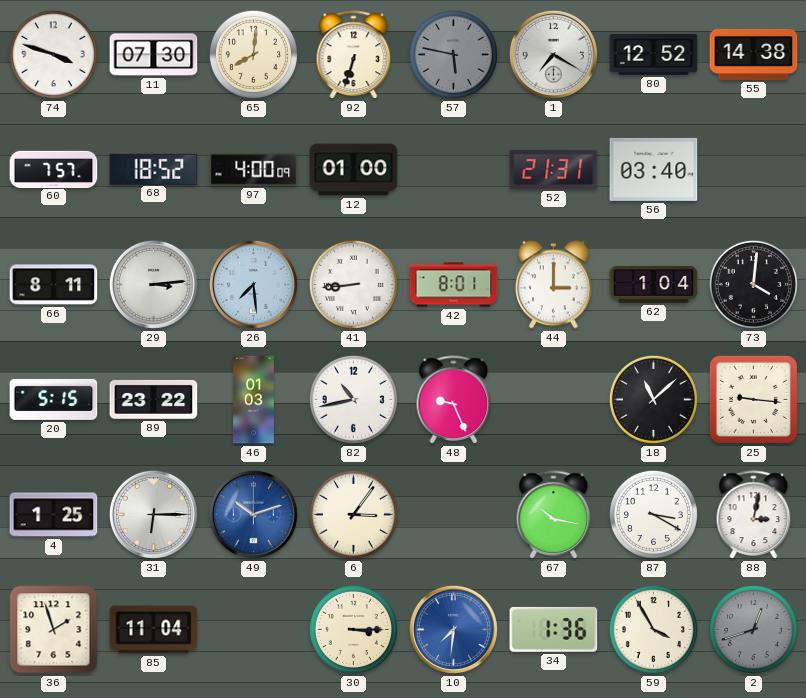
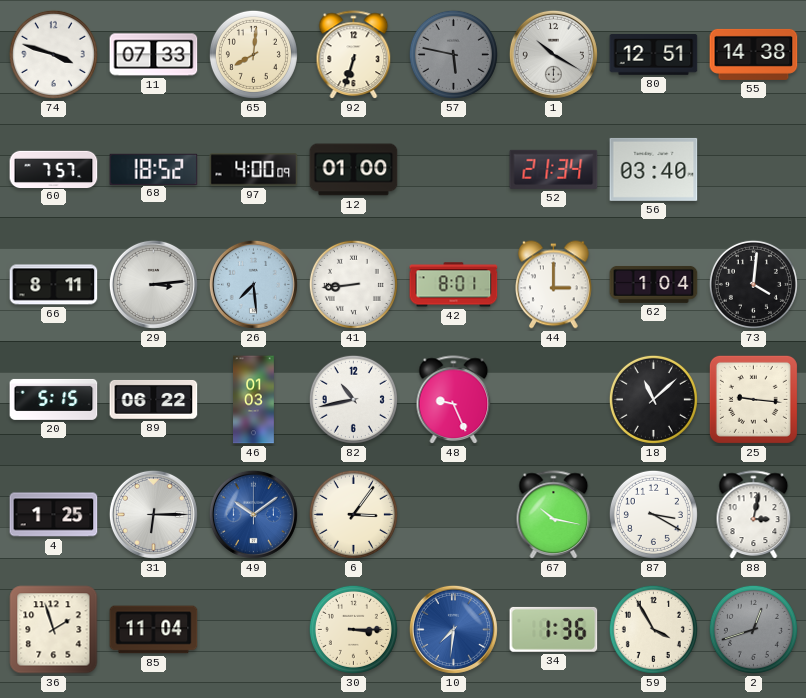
11: 07:30 -> 07:33
1: 7:20 -> 10:20
80: 12:52 -> 12:51
52: 21:31 -> 21:34
89: 23:22 -> 06:22
49: 10:12 -> 10:09
